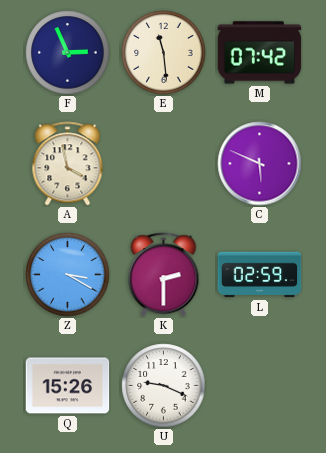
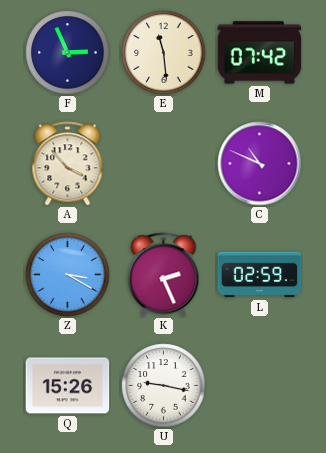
A: 3:58 -> 3:53
C: 5:49 -> 10:49
K: 2:30 -> 2:26
U: 9:19 -> 9:17
